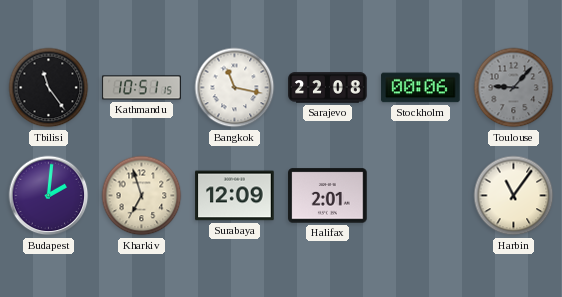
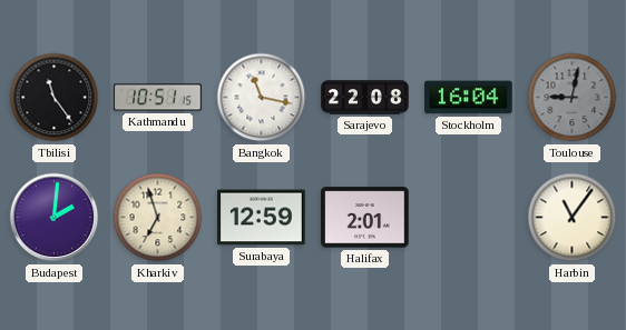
Stockholm: 00:06 -> 16:04
Toulouse: 9:07 -> 9:02
Surabaya: 12:09 -> 12:59
